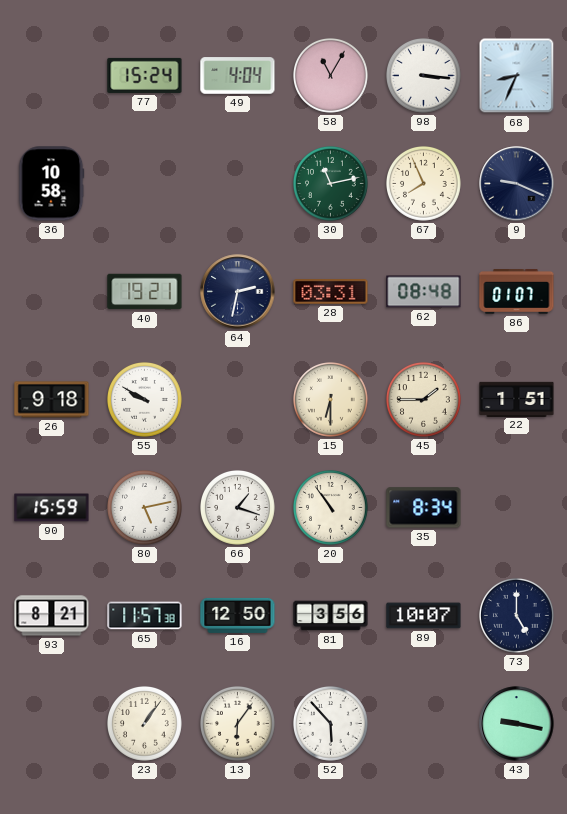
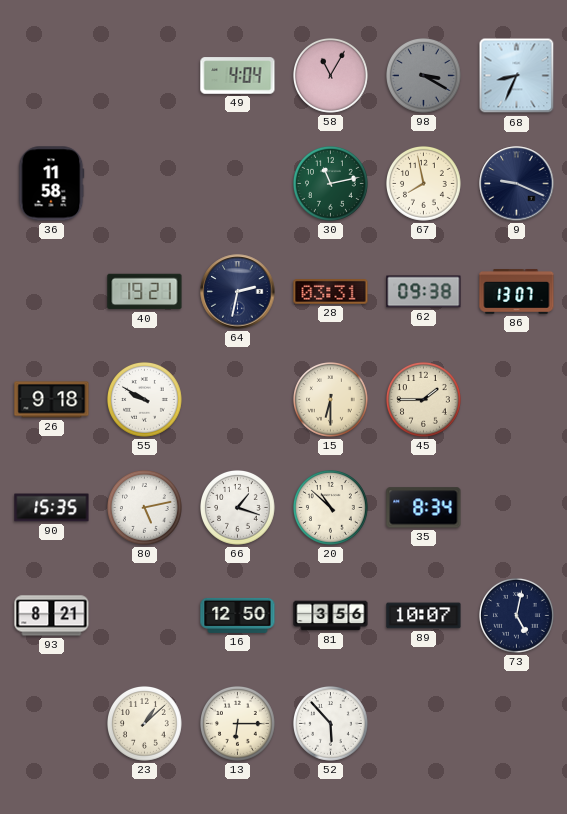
77: 15:24 -> none
98: 3:16 -> 3:20
98 dial: white -> grey
36: 10:58 -> 11:58
67: 7:56 -> 7:58
62: 08:48 -> 09:38
86: 01:07 -> 13:07
22: 1:51 -> none
90: 15:59 -> 15:35
20: 10:54 -> 10:52
65: 11:57 -> none
73: 5:00 -> 5:02
23: 1:06 -> 1:08
13: 6:06 -> 6:15
43: 9:17 -> none
